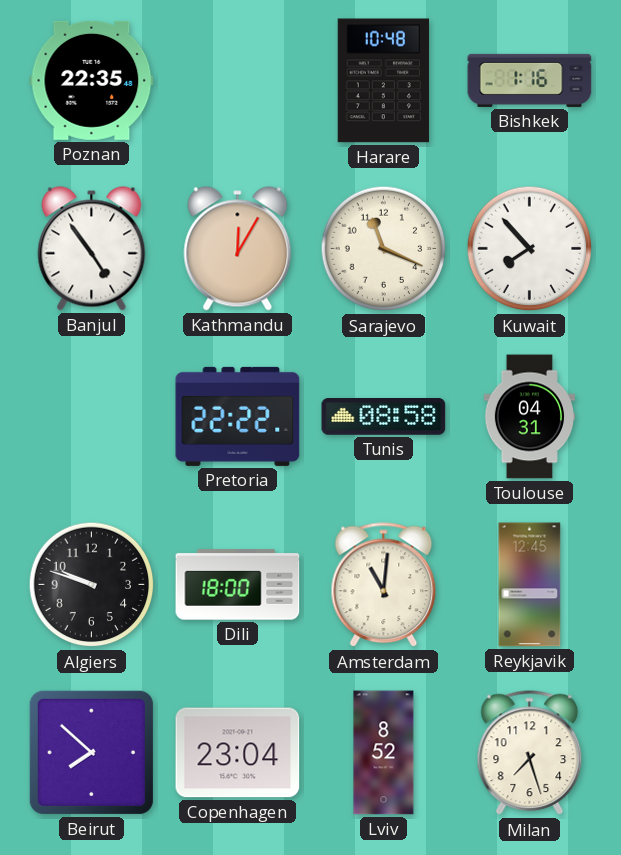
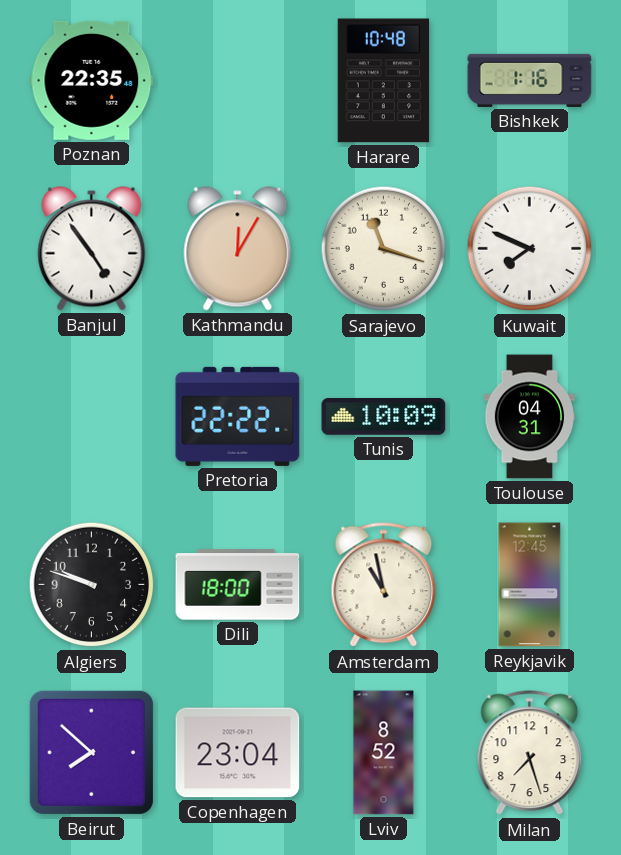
Sarajevo: 11:19 -> 11:18
Kuwait: 7:53 -> 7:49
Tunis: 08:58 -> 10:09
Amsterdam: 11:01 -> 10:58
